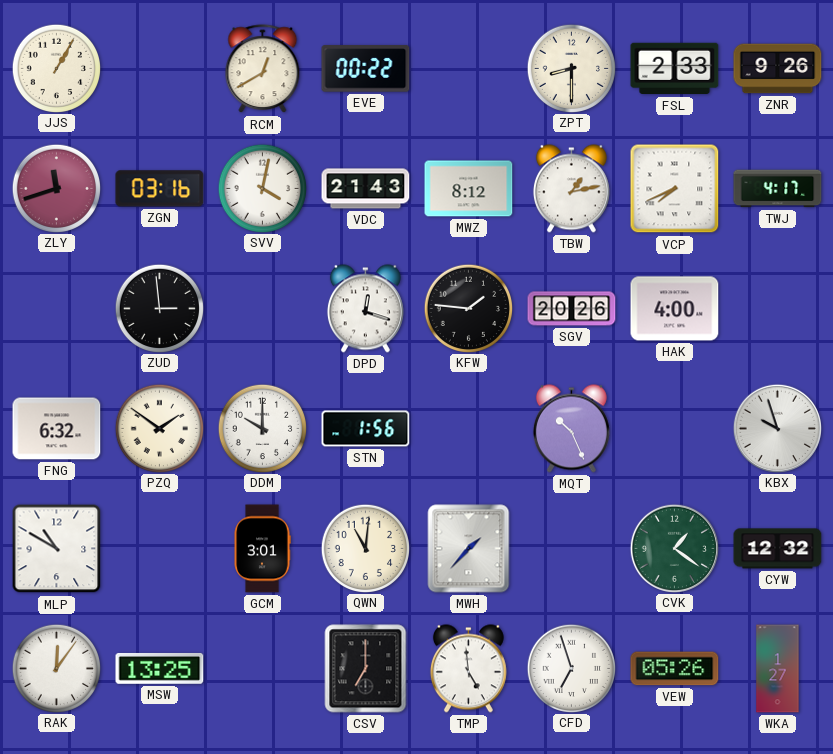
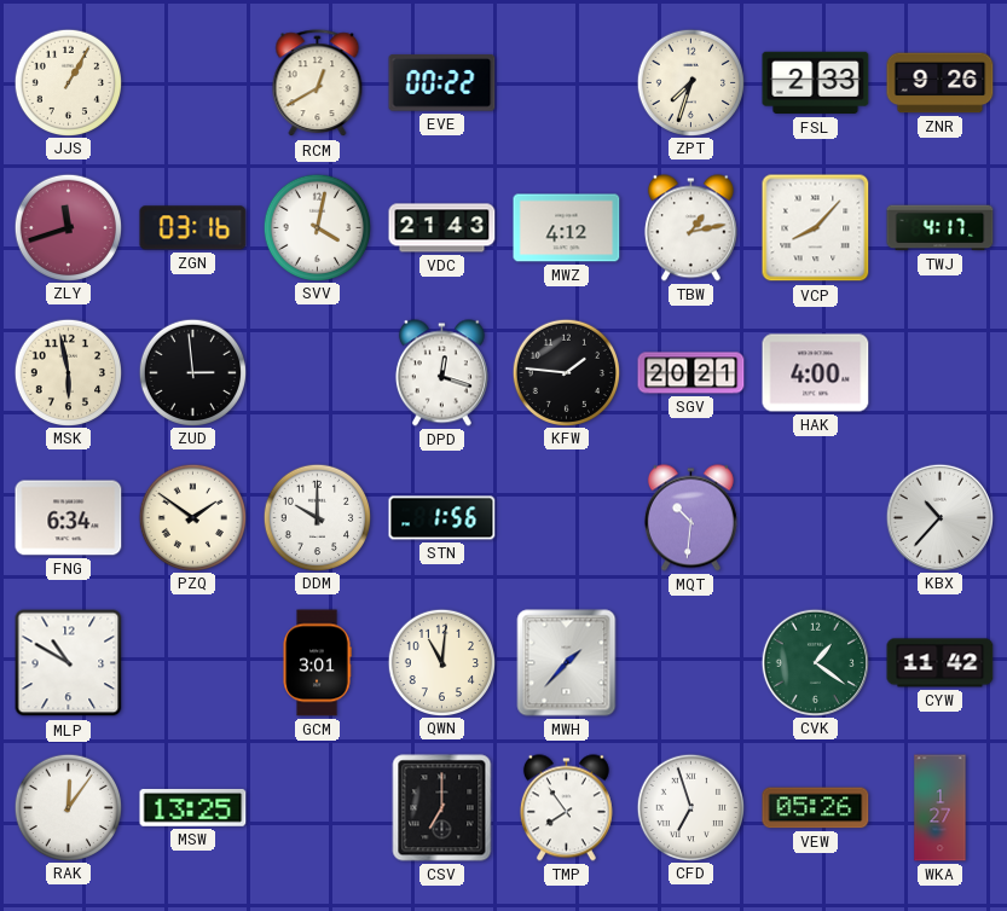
ZPT: 8:30 -> 7:33
MWZ: 8:12 -> 4:12
VCP: 7:41 -> 8:07
MSK: none -> 5:58
SGV: 20:26 -> 20:21
FNG: 6:32 -> 6:34
MQT: 10:26 -> 10:31
KBX: 9:57 -> 10:37
CYW: 12:32 -> 11:42
TMP: 4:59 -> 7:54
